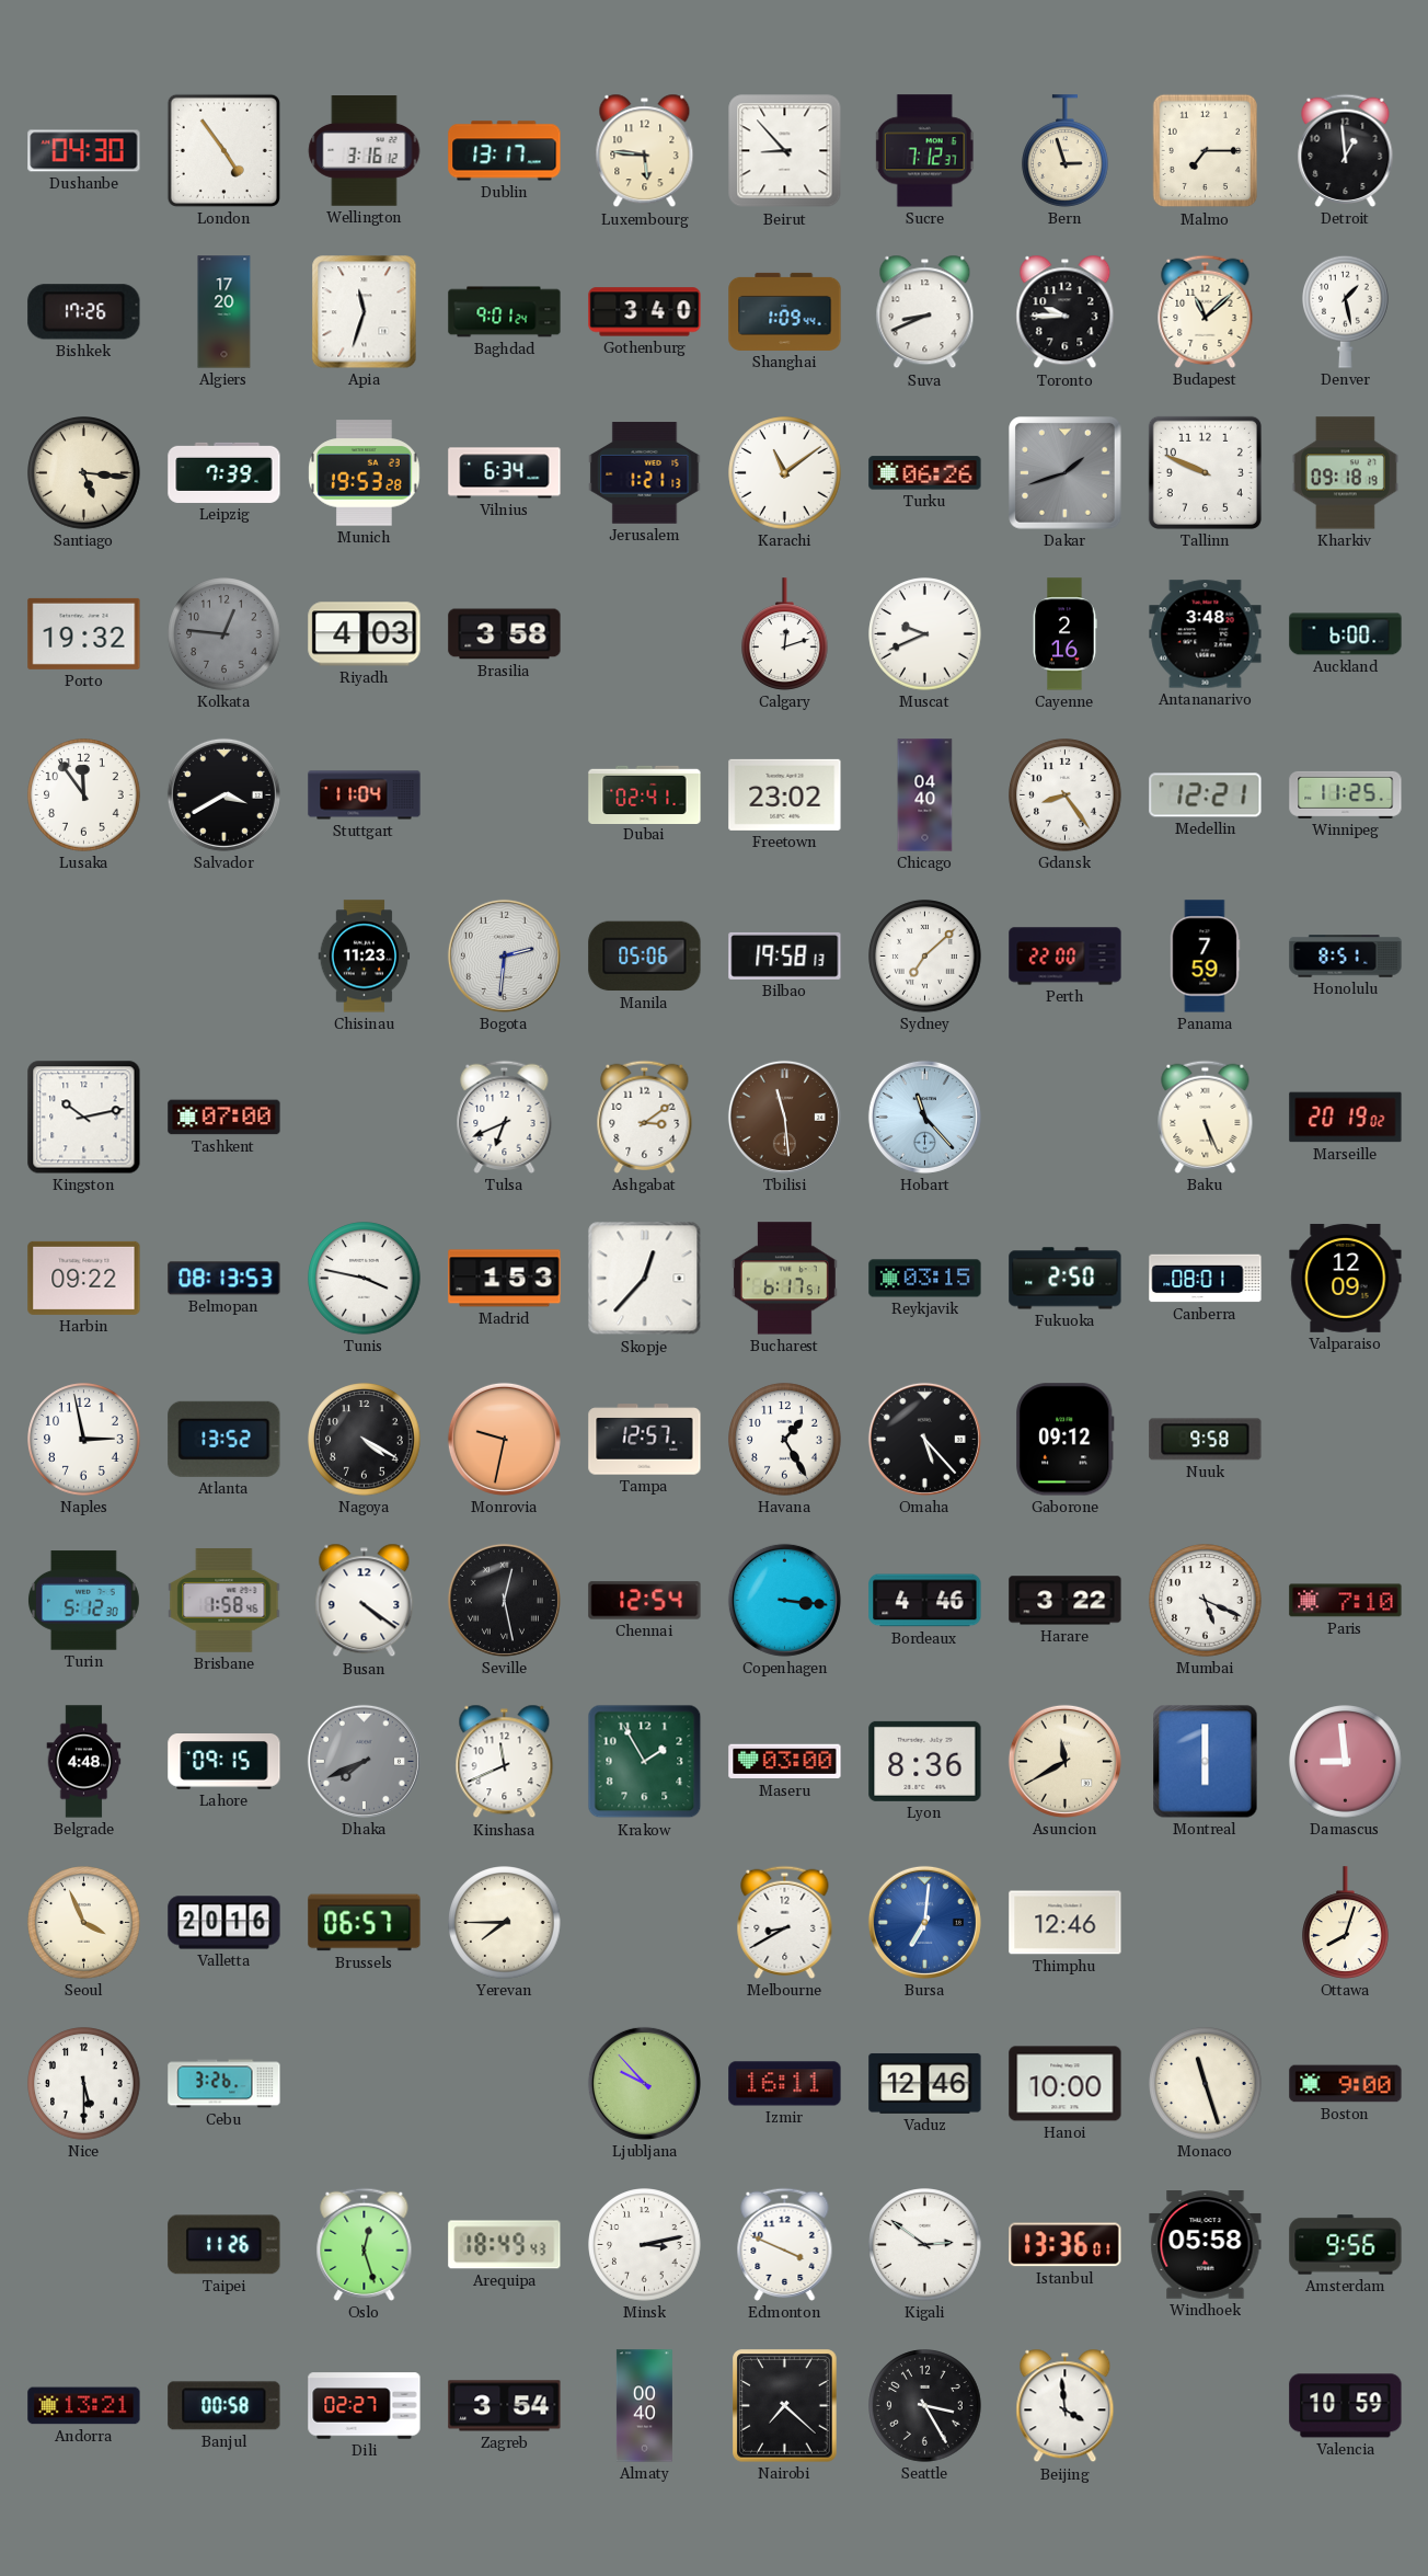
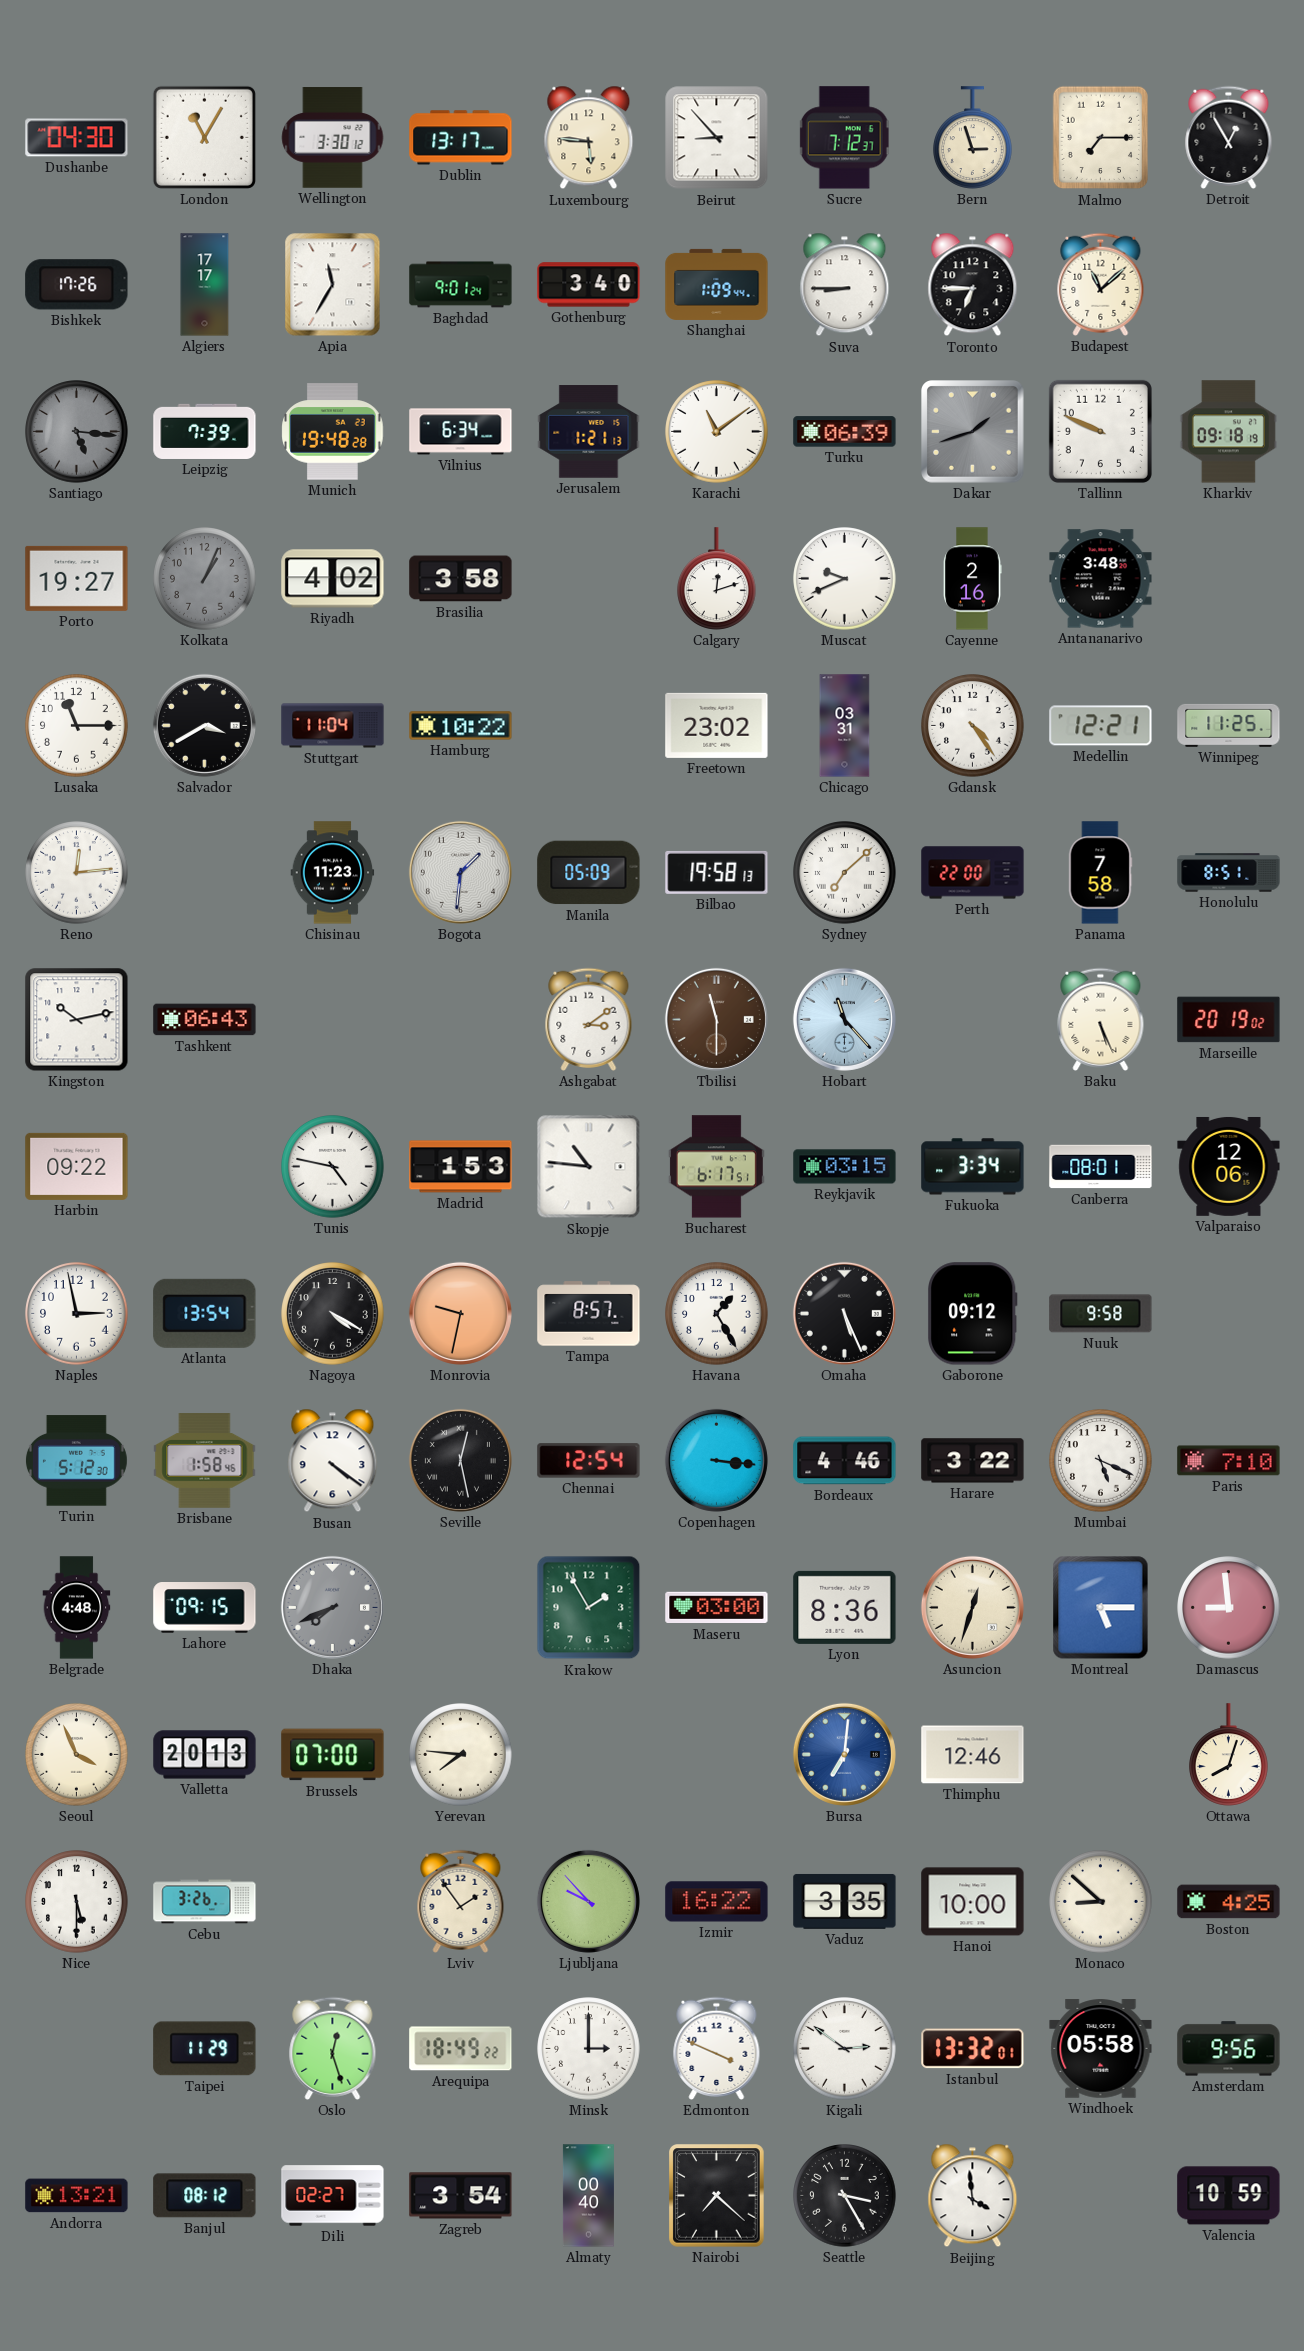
London: 4:54 -> 11:05
Wellington: 3:16 -> 3:30
Detroit: 12:59 -> 12:55
Algiers: 17:20 -> 17:17
Apia: 11:33 -> 11:35
Suva: 8:41 -> 8:45
Toronto: 9:45 -> 6:45
Denver: 1:28 -> none
Santiago dial: cream -> grey
Munich: 19:53 -> 19:48
Turku: 06:26 -> 06:39
Porto: 19:32 -> 19:27
Kolkata: 12:46 -> 1:04
Riyadh: 4:03 -> 4:02
Auckland: 6:00 -> none
Lusaka: 11:54 -> 11:15
Hamburg: none -> 10:22
Dubai: 02:41 -> none
Chicago: 04:40 -> 03:31
Gdansk: 8:24 -> 4:24
Reno: none -> 12:14
Bogota: 2:31 -> 1:31
Manila: 05:06 -> 05:09
Panama: 7:59 -> 7:58
Tashkent: 07:00 -> 06:43
Tulsa: 6:41 -> none
Tbilisi: 11:29 -> 11:30
Belmopan: 08:13 -> none
Tunis: 3:47 -> 4:47
Skopje: 12:37 -> 10:46
Fukuoka: 2:50 -> 3:34
Valparaiso: 12:09 -> 12:06
Atlanta: 13:52 -> 13:54
Tampa: 12:57 -> 8:57
Omaha: 5:23 -> 5:26
Kinshasa: 11:41 -> none
Asuncion: 11:40 -> 12:33
Montreal: 6:00 -> 5:15
Valletta: 20:16 -> 20:13
Brussels: 06:57 -> 07:00
Yerevan: 7:45 -> 7:46
Melbourne: 8:40 -> none
Lviv: none -> 1:54
Izmir: 16:11 -> 16:22
Vaduz: 12:46 -> 3:35
Monaco: 11:27 -> 8:52
Boston: 9:00 -> 4:25
Taipei: 11:26 -> 11:29
Arequipa: 18:49:43 -> 18:49:22
Minsk: 3:13 -> 3:00
Istanbul: 13:36 -> 13:32
Banjul: 00:58 -> 08:12
